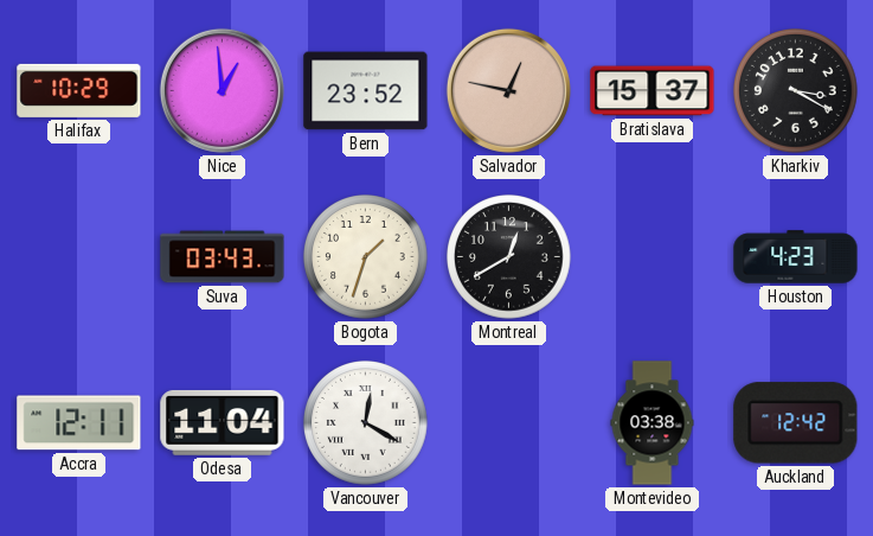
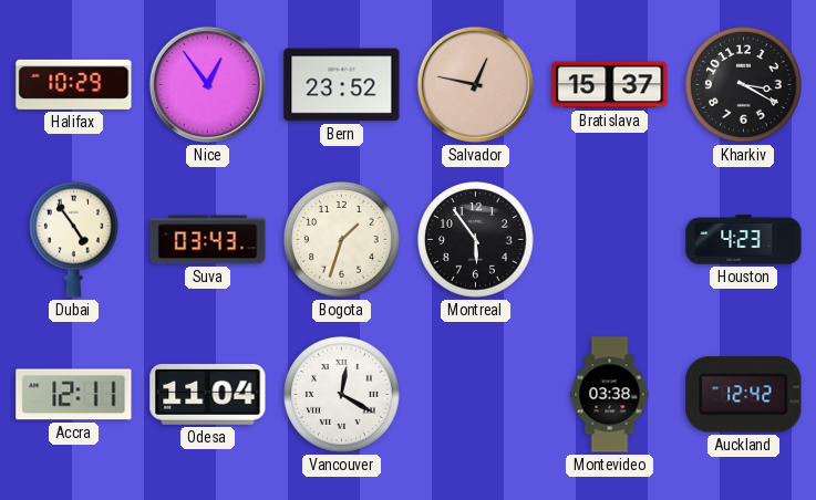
Nice: 12:59 -> 12:54
Dubai: none -> 4:54
Montreal: 12:40 -> 5:54
